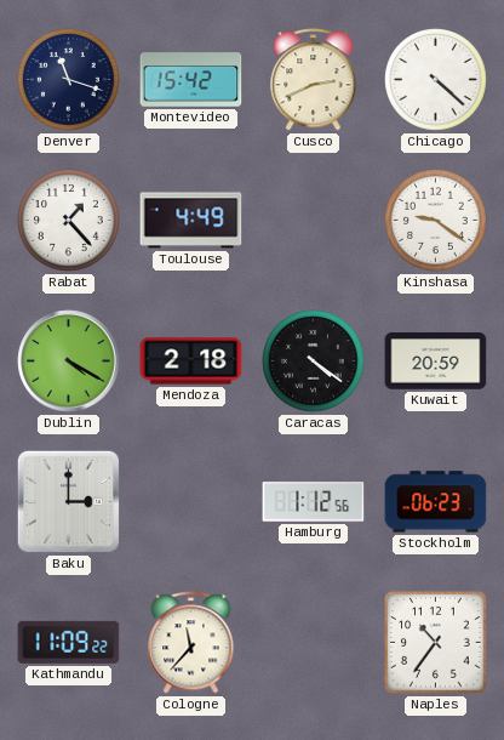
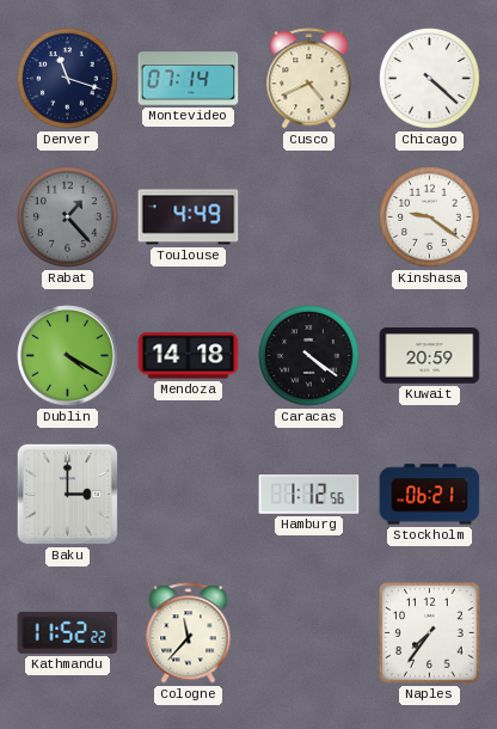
Montevideo: 15:42 -> 07:14
Cusco: 2:41 -> 4:41
Rabat dial: white -> grey
Mendoza: 2:18 -> 14:18
Stockholm: 06:23 -> 06:21
Kathmandu: 11:09 -> 11:52
Naples: 10:36 -> 7:36
